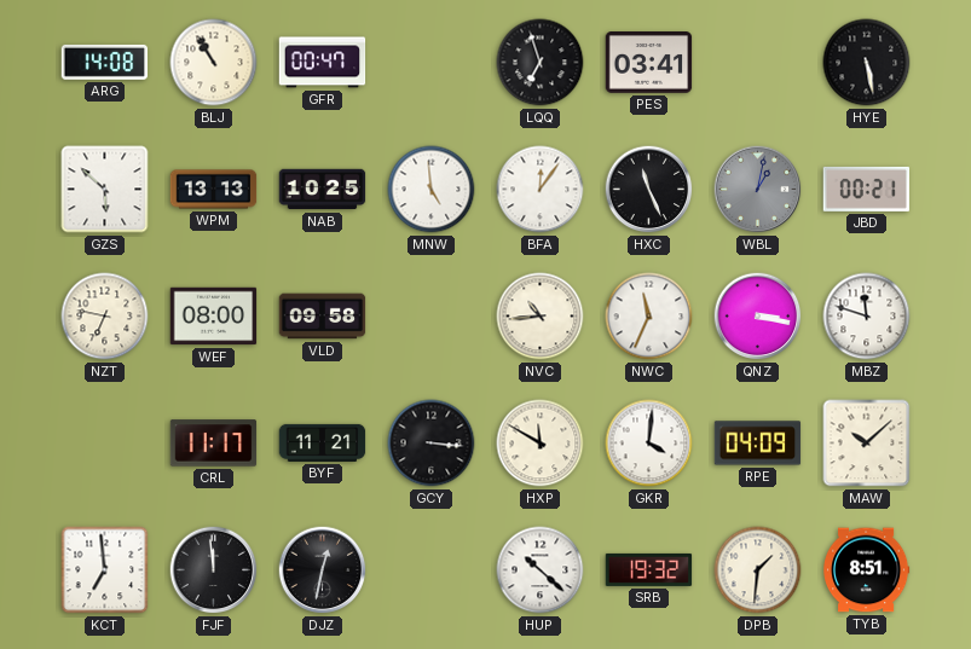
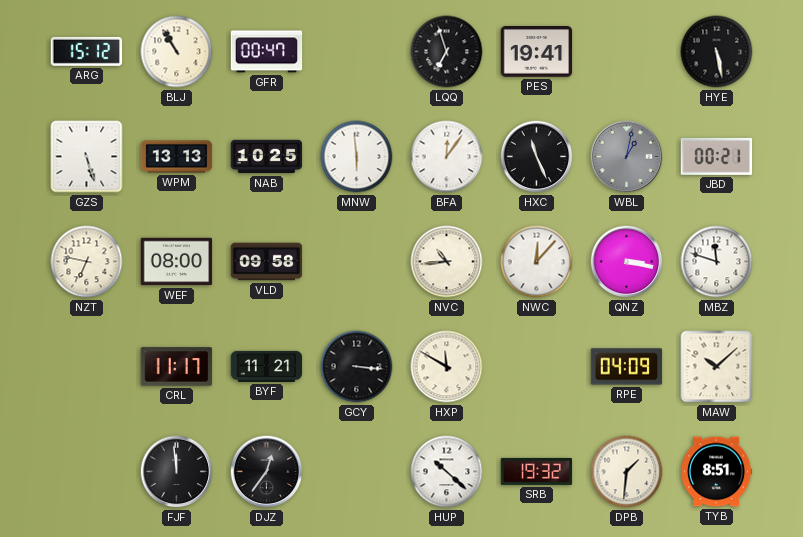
ARG: 14:08 -> 15:12
PES: 03:41 -> 19:41
GZS: 5:52 -> 5:27
MNW: 4:59 -> 5:59
NWC: 11:34 -> 12:07
GKR: 4:01 -> none
KCT: 6:59 -> none
DJZ: 12:32 -> 12:36
